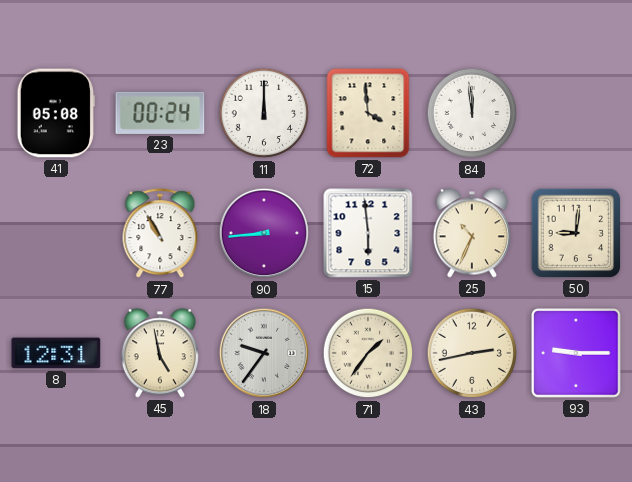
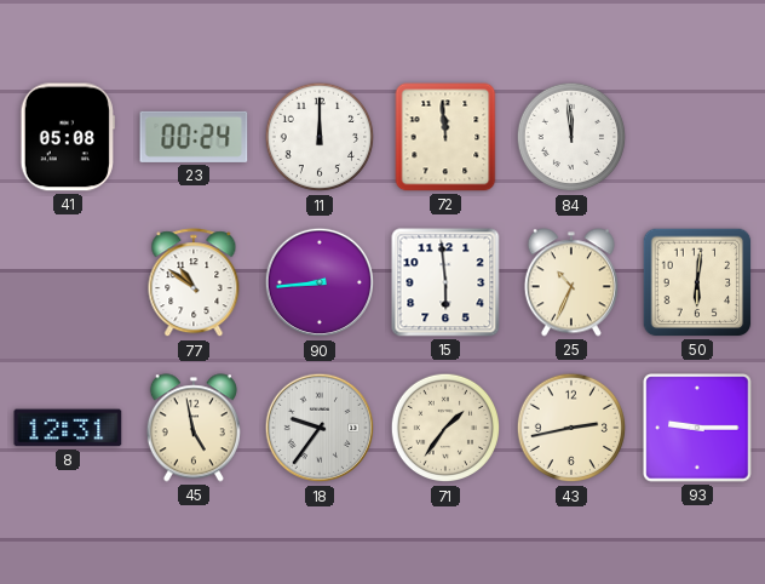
72: 3:59 -> 11:59
77: 10:55 -> 10:51
50: 9:01 -> 6:01
